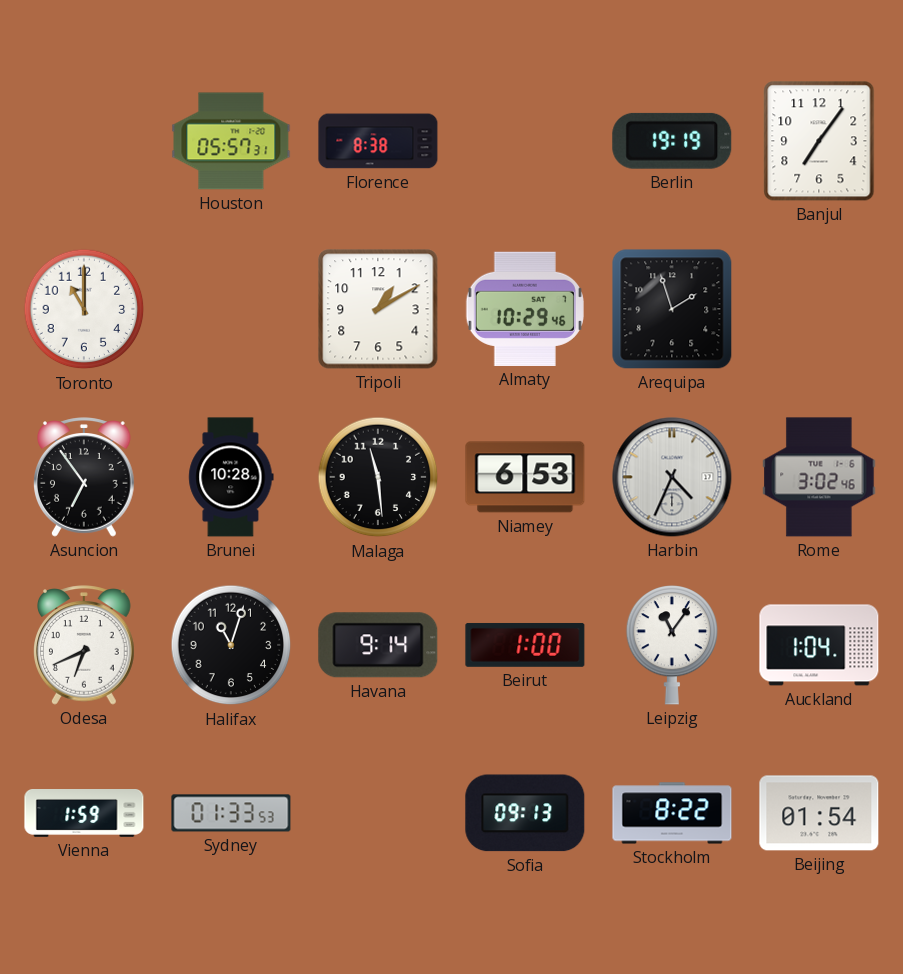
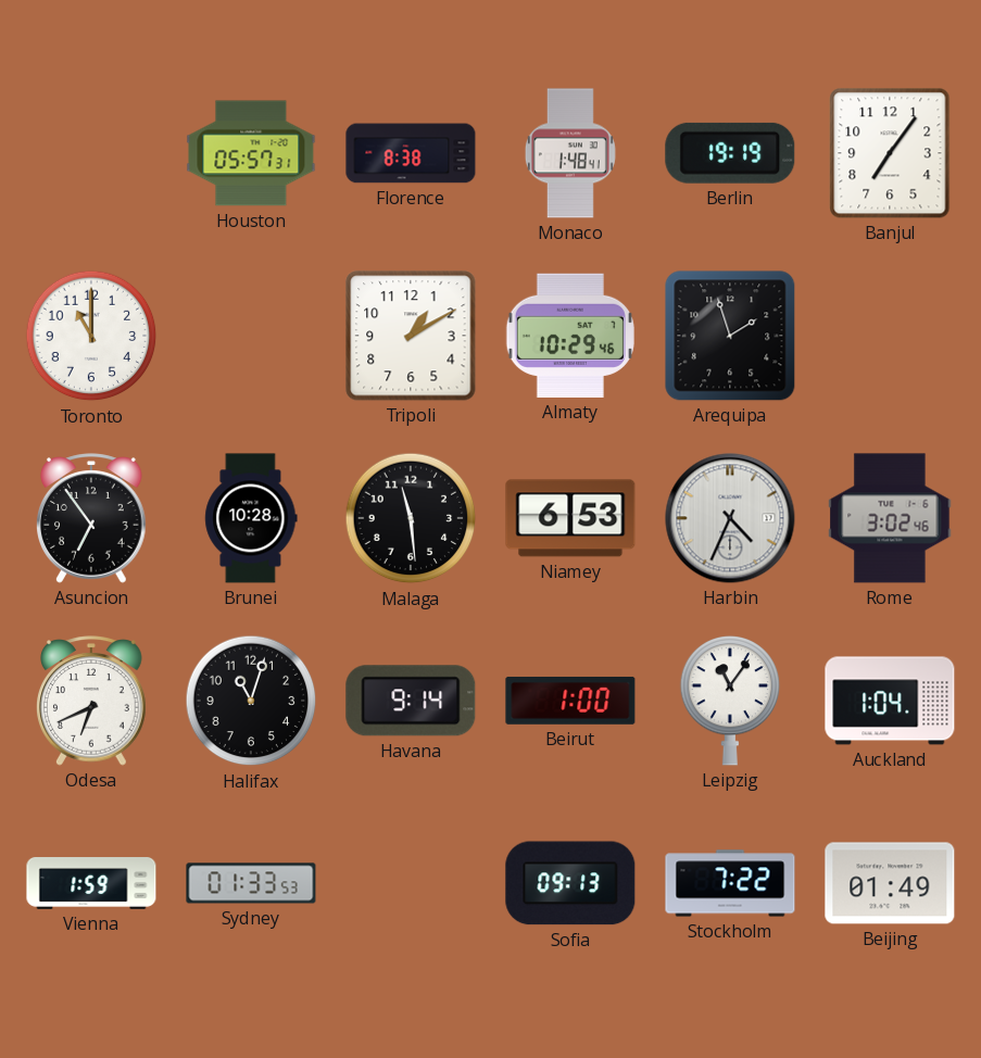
Monaco: none -> 1:48
Stockholm: 8:22 -> 7:22
Beijing: 01:54 -> 01:49
